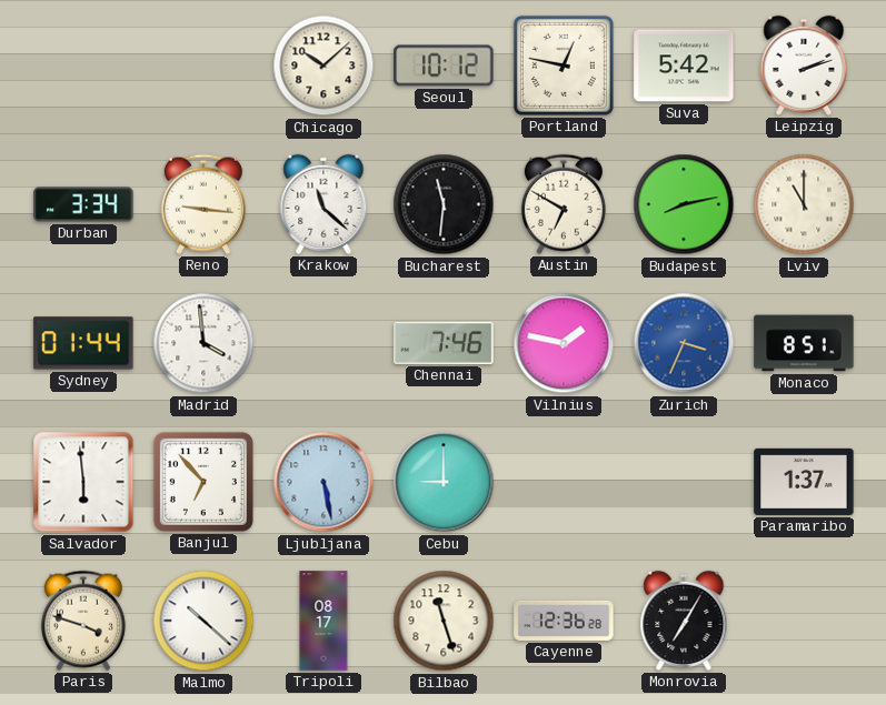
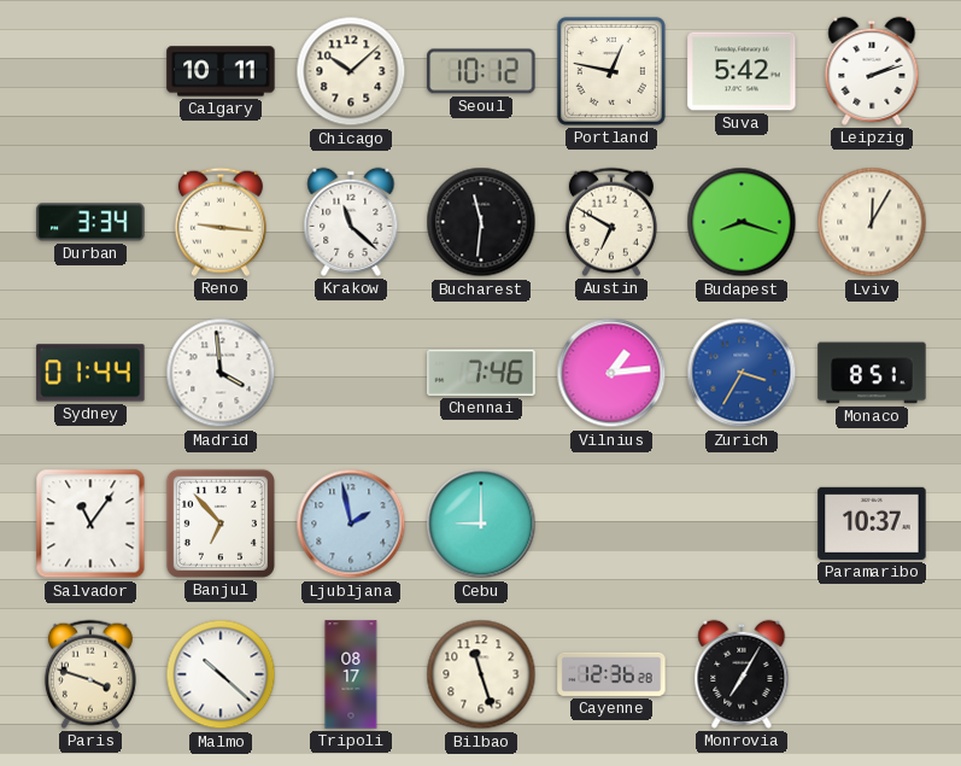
Calgary: none -> 10:11
Budapest: 8:13 -> 8:18
Lviv: 11:00 -> 12:05
Vilnius: 1:47 -> 1:14
Zurich: 3:34 -> 3:35
Salvador: 5:59 -> 11:06
Ljubljana: 5:28 -> 1:58
Paramaribo: 1:37 -> 10:37
